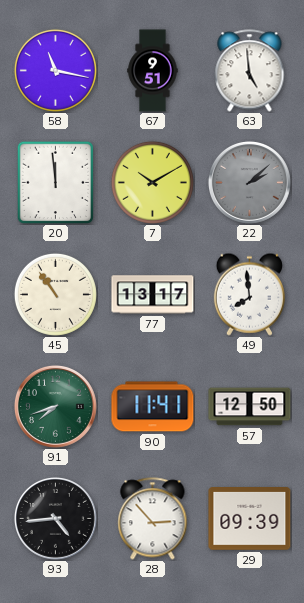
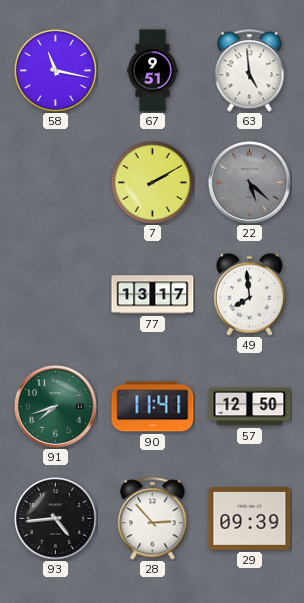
20: 11:59 -> none
7: 10:10 -> 2:10
22: 2:08 -> 5:22
45: 10:54 -> none
